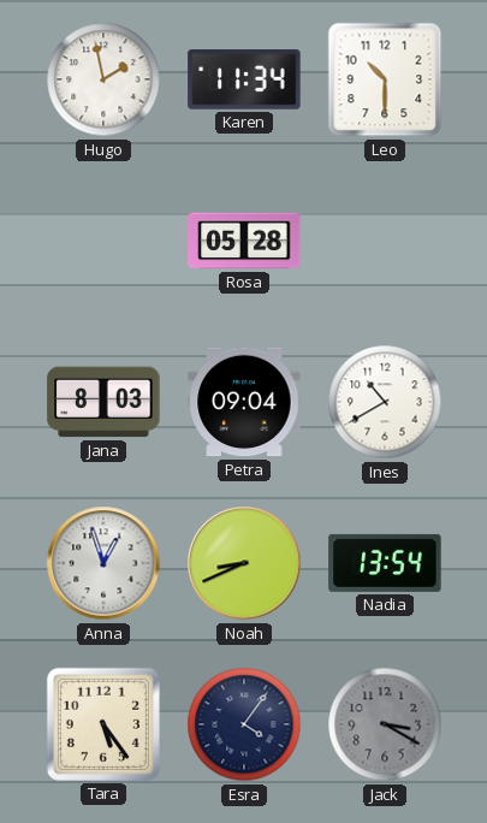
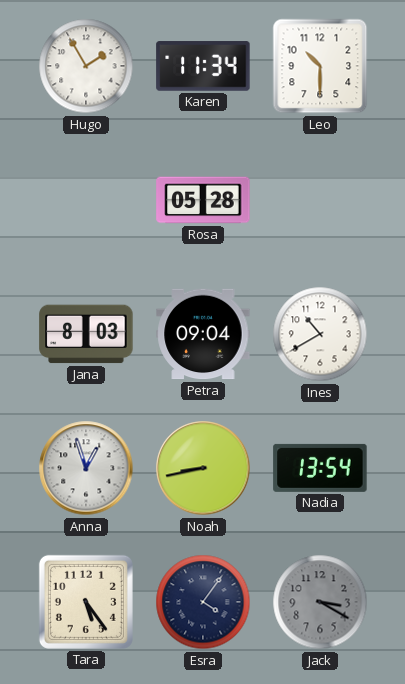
Hugo: 1:58 -> 1:55
Noah: 8:41 -> 8:43
